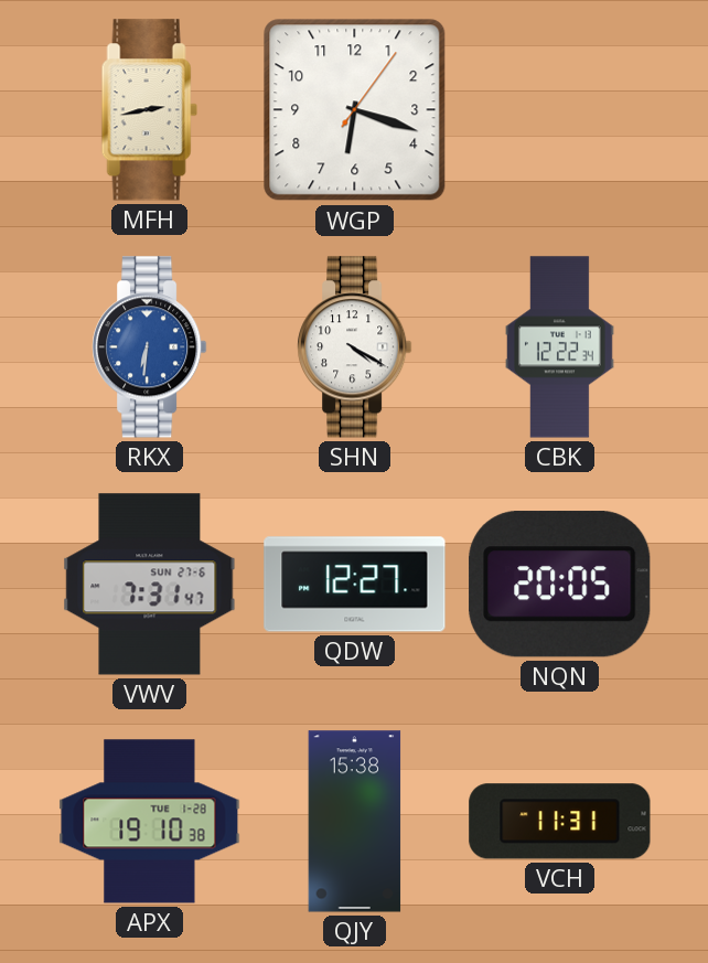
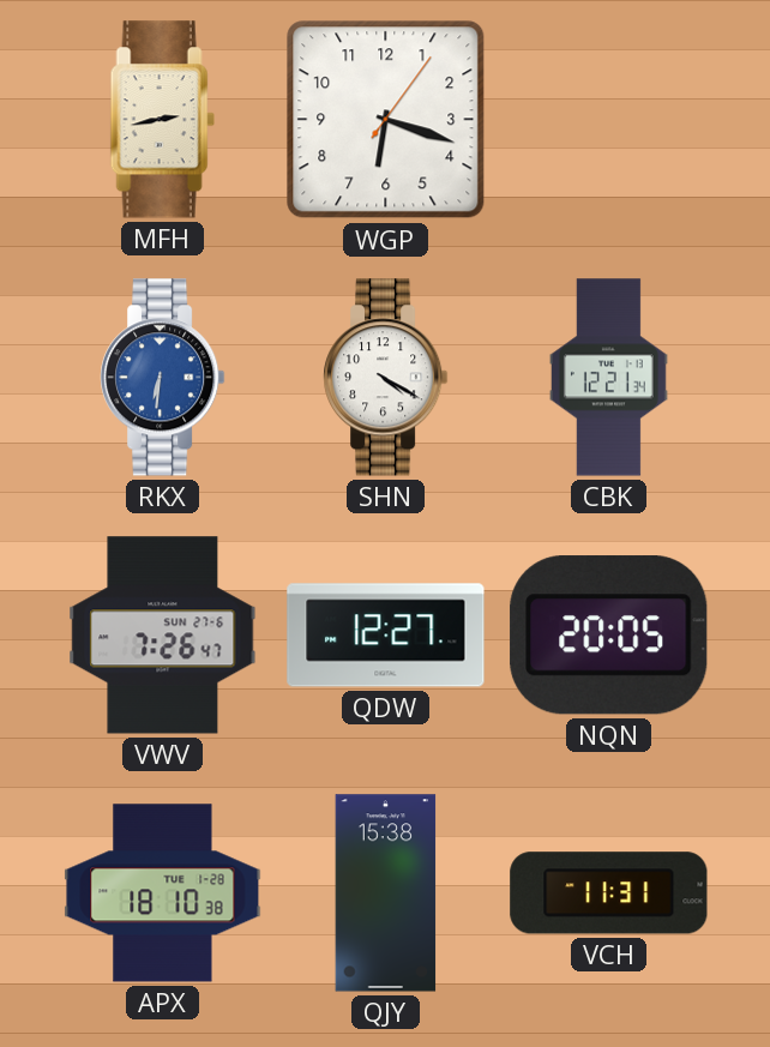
CBK: 12:22 -> 12:21
VWV: 7:31 -> 7:26
APX: 19:10 -> 18:10
